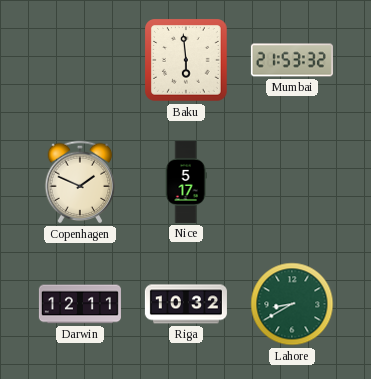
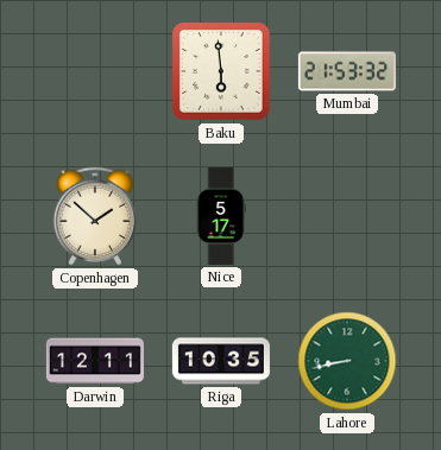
Copenhagen: 1:49 -> 1:52
Riga: 10:32 -> 10:35
Lahore: 8:40 -> 8:43
